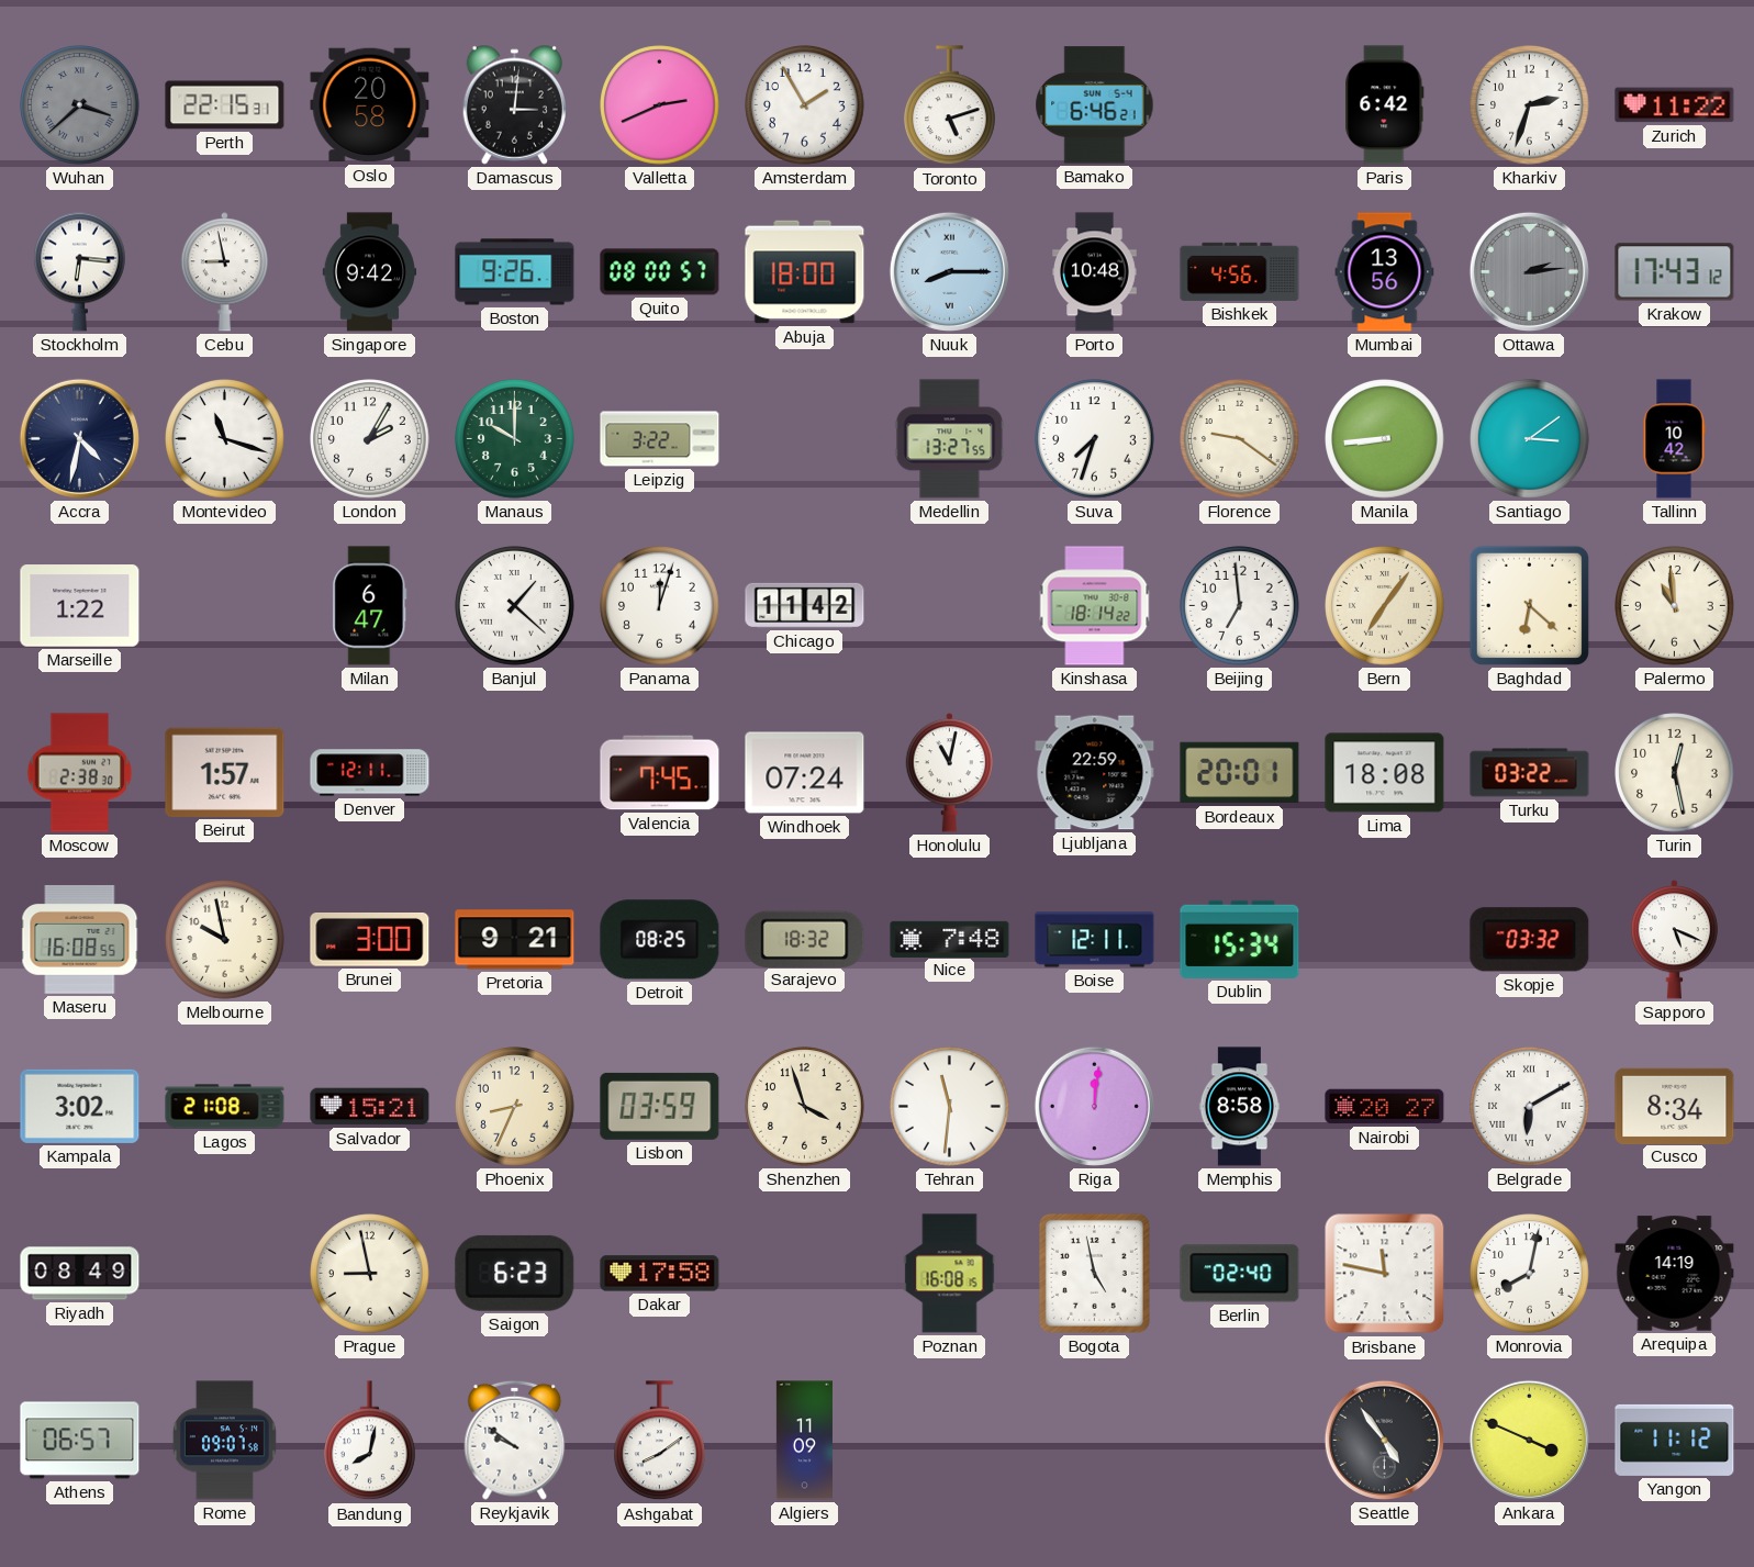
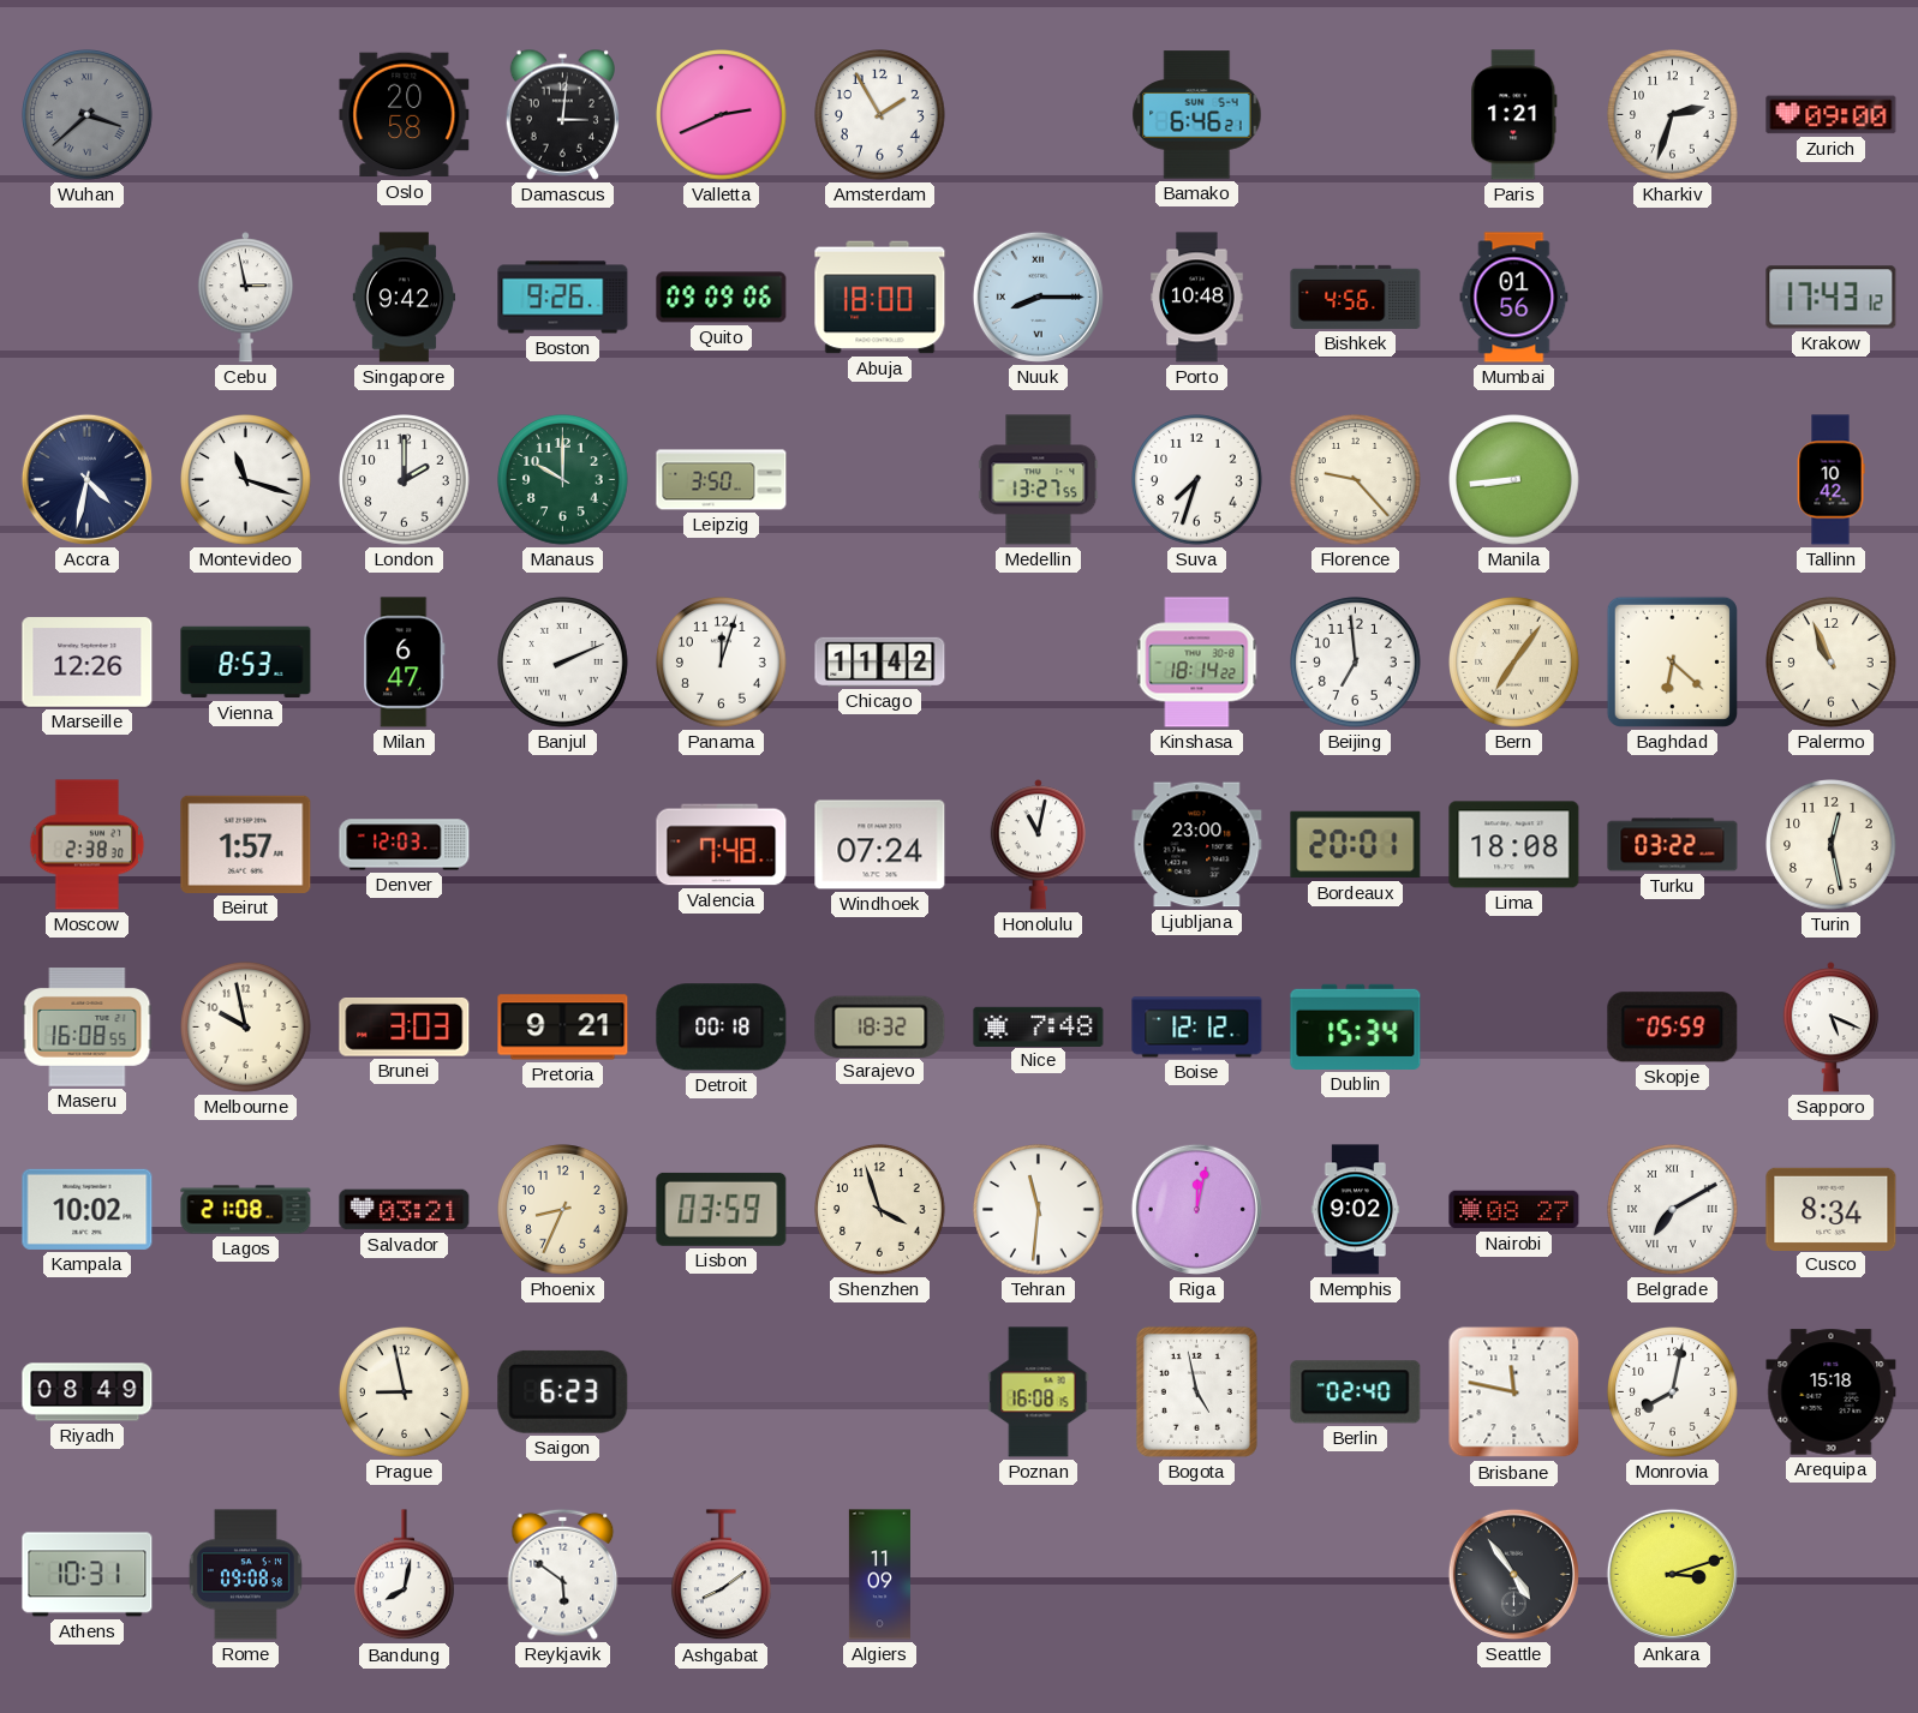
Perth: 22:15 -> none
Toronto: 5:12 -> none
Paris: 6:42 -> 1:21
Zurich: 11:22 -> 09:00
Stockholm: 6:16 -> none
Cebu: 8:58 -> 2:58
Quito: 08:00 -> 09:09
Mumbai: 13:56 -> 01:56
Ottawa: 2:14 -> none
London: 2:05 -> 2:00
Leipzig: 3:22 -> 3:50
Florence: 9:21 -> 9:23
Santiago: 3:09 -> none
Marseille: 1:22 -> 12:26
Vienna: none -> 8:53
Banjul: 1:22 -> 2:11
Palermo: 10:59 -> 10:56
Denver: 12:11 -> 12:03
Valencia: 7:45 -> 7:48
Ljubljana: 22:59 -> 23:00
Brunei: 3:00 -> 3:03
Detroit: 08:25 -> 00:18
Boise: 12:11 -> 12:12
Skopje: 03:32 -> 05:59
Kampala: 3:02 -> 10:02
Salvador: 15:21 -> 03:21
Riga: 12:01 -> 12:02
Memphis: 8:58 -> 9:02
Nairobi: 20:27 -> 08:27
Belgrade: 6:10 -> 7:10
Dakar: 17:58 -> none
Arequipa: 14:19 -> 15:18
Athens: 06:57 -> 10:31
Rome: 09:07 -> 09:08
Reykjavik: 9:51 -> 5:51
Ankara: 3:49 -> 3:12
Yangon: 11:12 -> none
